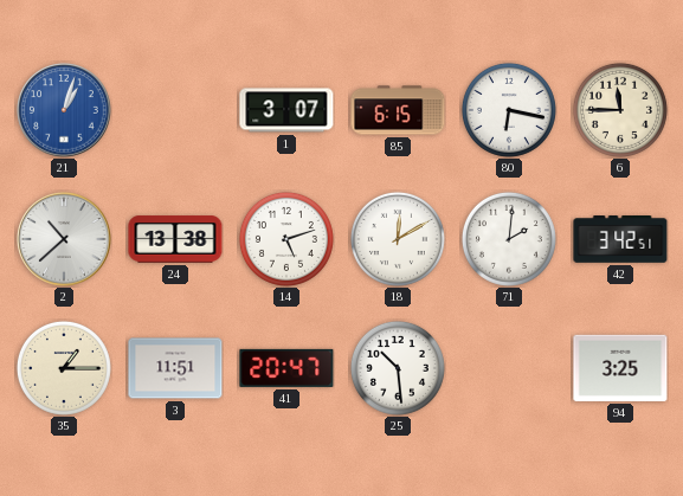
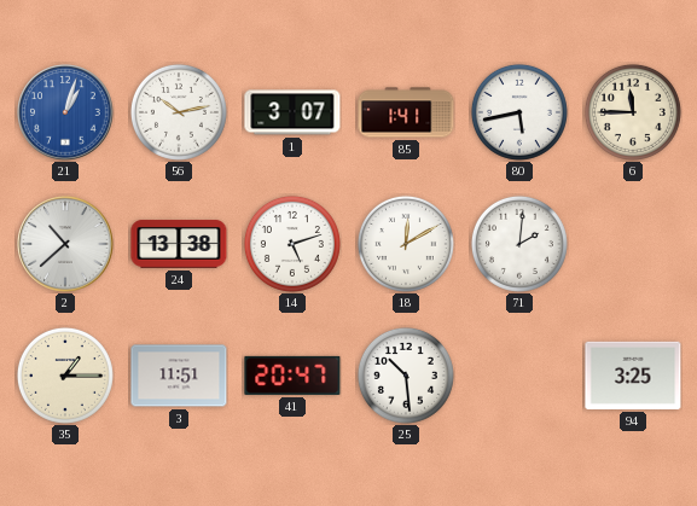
56: none -> 10:13
85: 6:15 -> 1:41
80: 6:17 -> 5:43
42: 3:42 -> none
